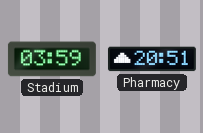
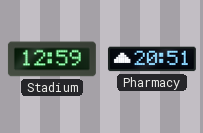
Stadium: 03:59 -> 12:59
